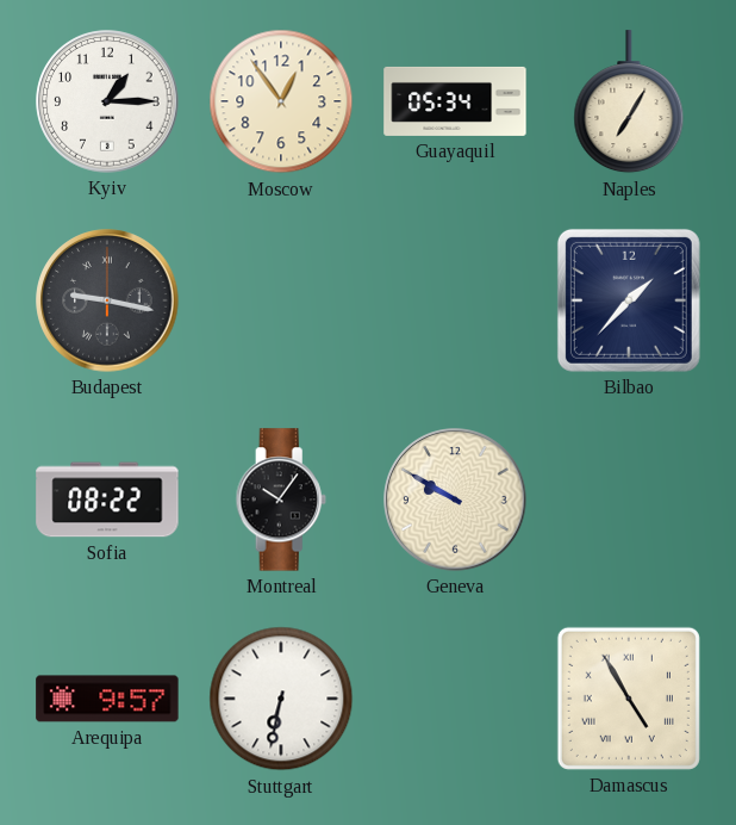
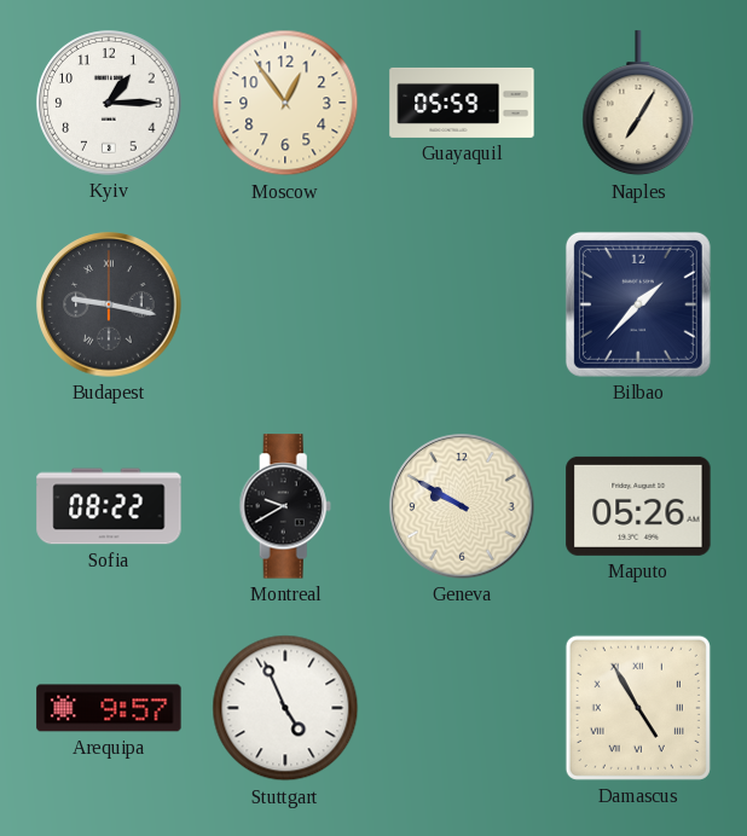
Guayaquil: 05:34 -> 05:59
Montreal: 10:06 -> 9:40
Maputo: none -> 05:26
Stuttgart: 6:32 -> 4:56
